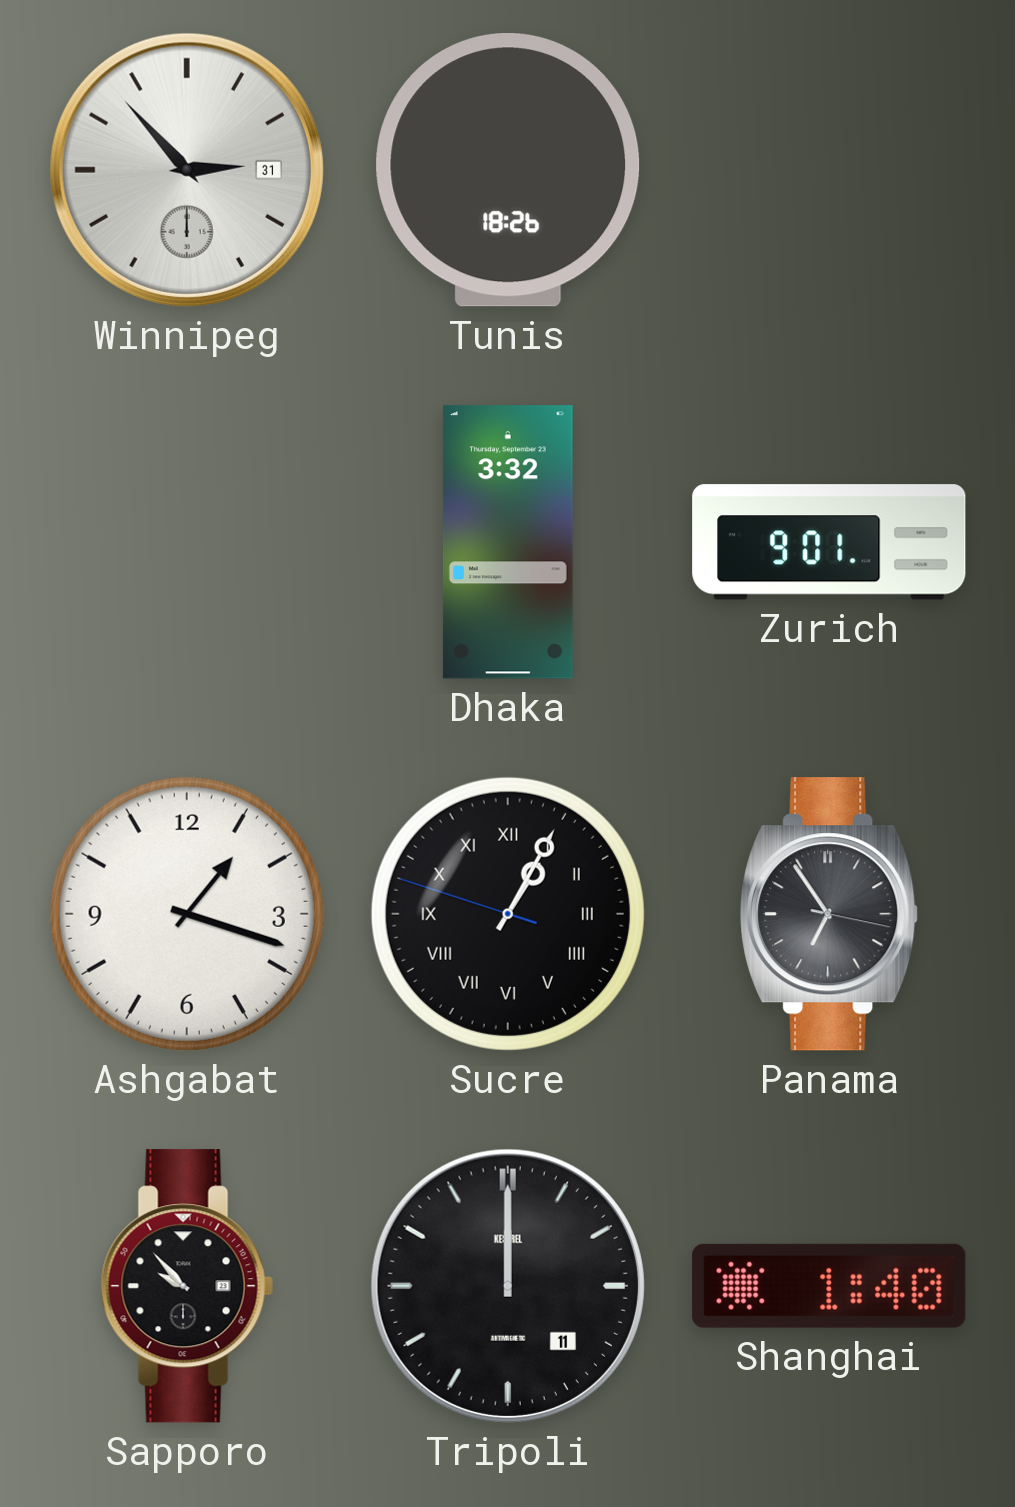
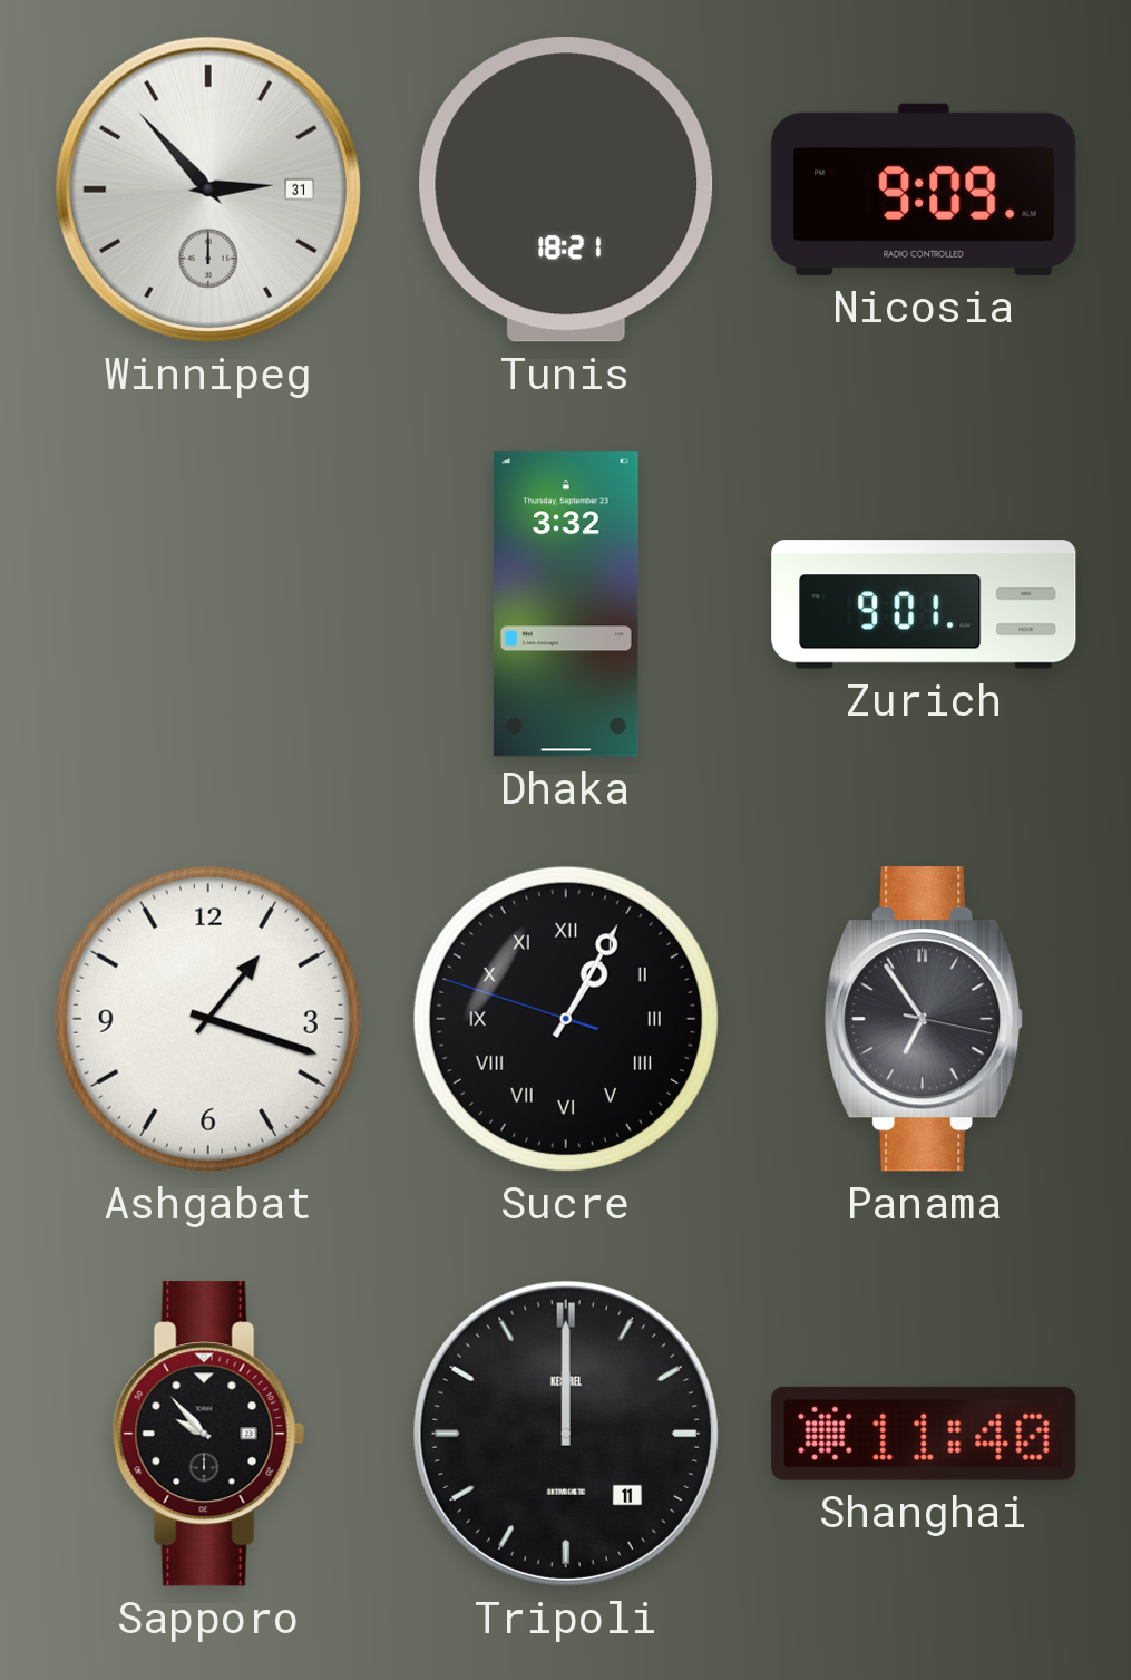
Tunis: 18:26 -> 18:21
Nicosia: none -> 9:09
Shanghai: 1:40 -> 11:40
